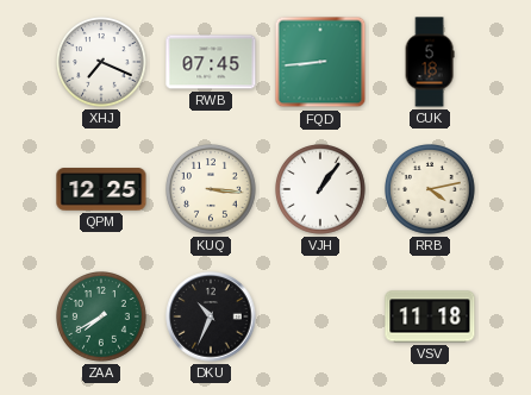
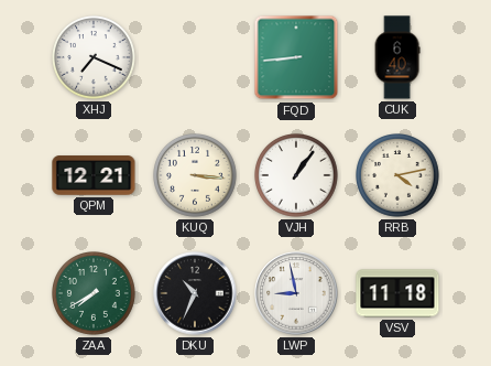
RWB: 07:45 -> none
CUK: 5:18 -> 6:40
QPM: 12:25 -> 12:21
LWP: none -> 8:58
